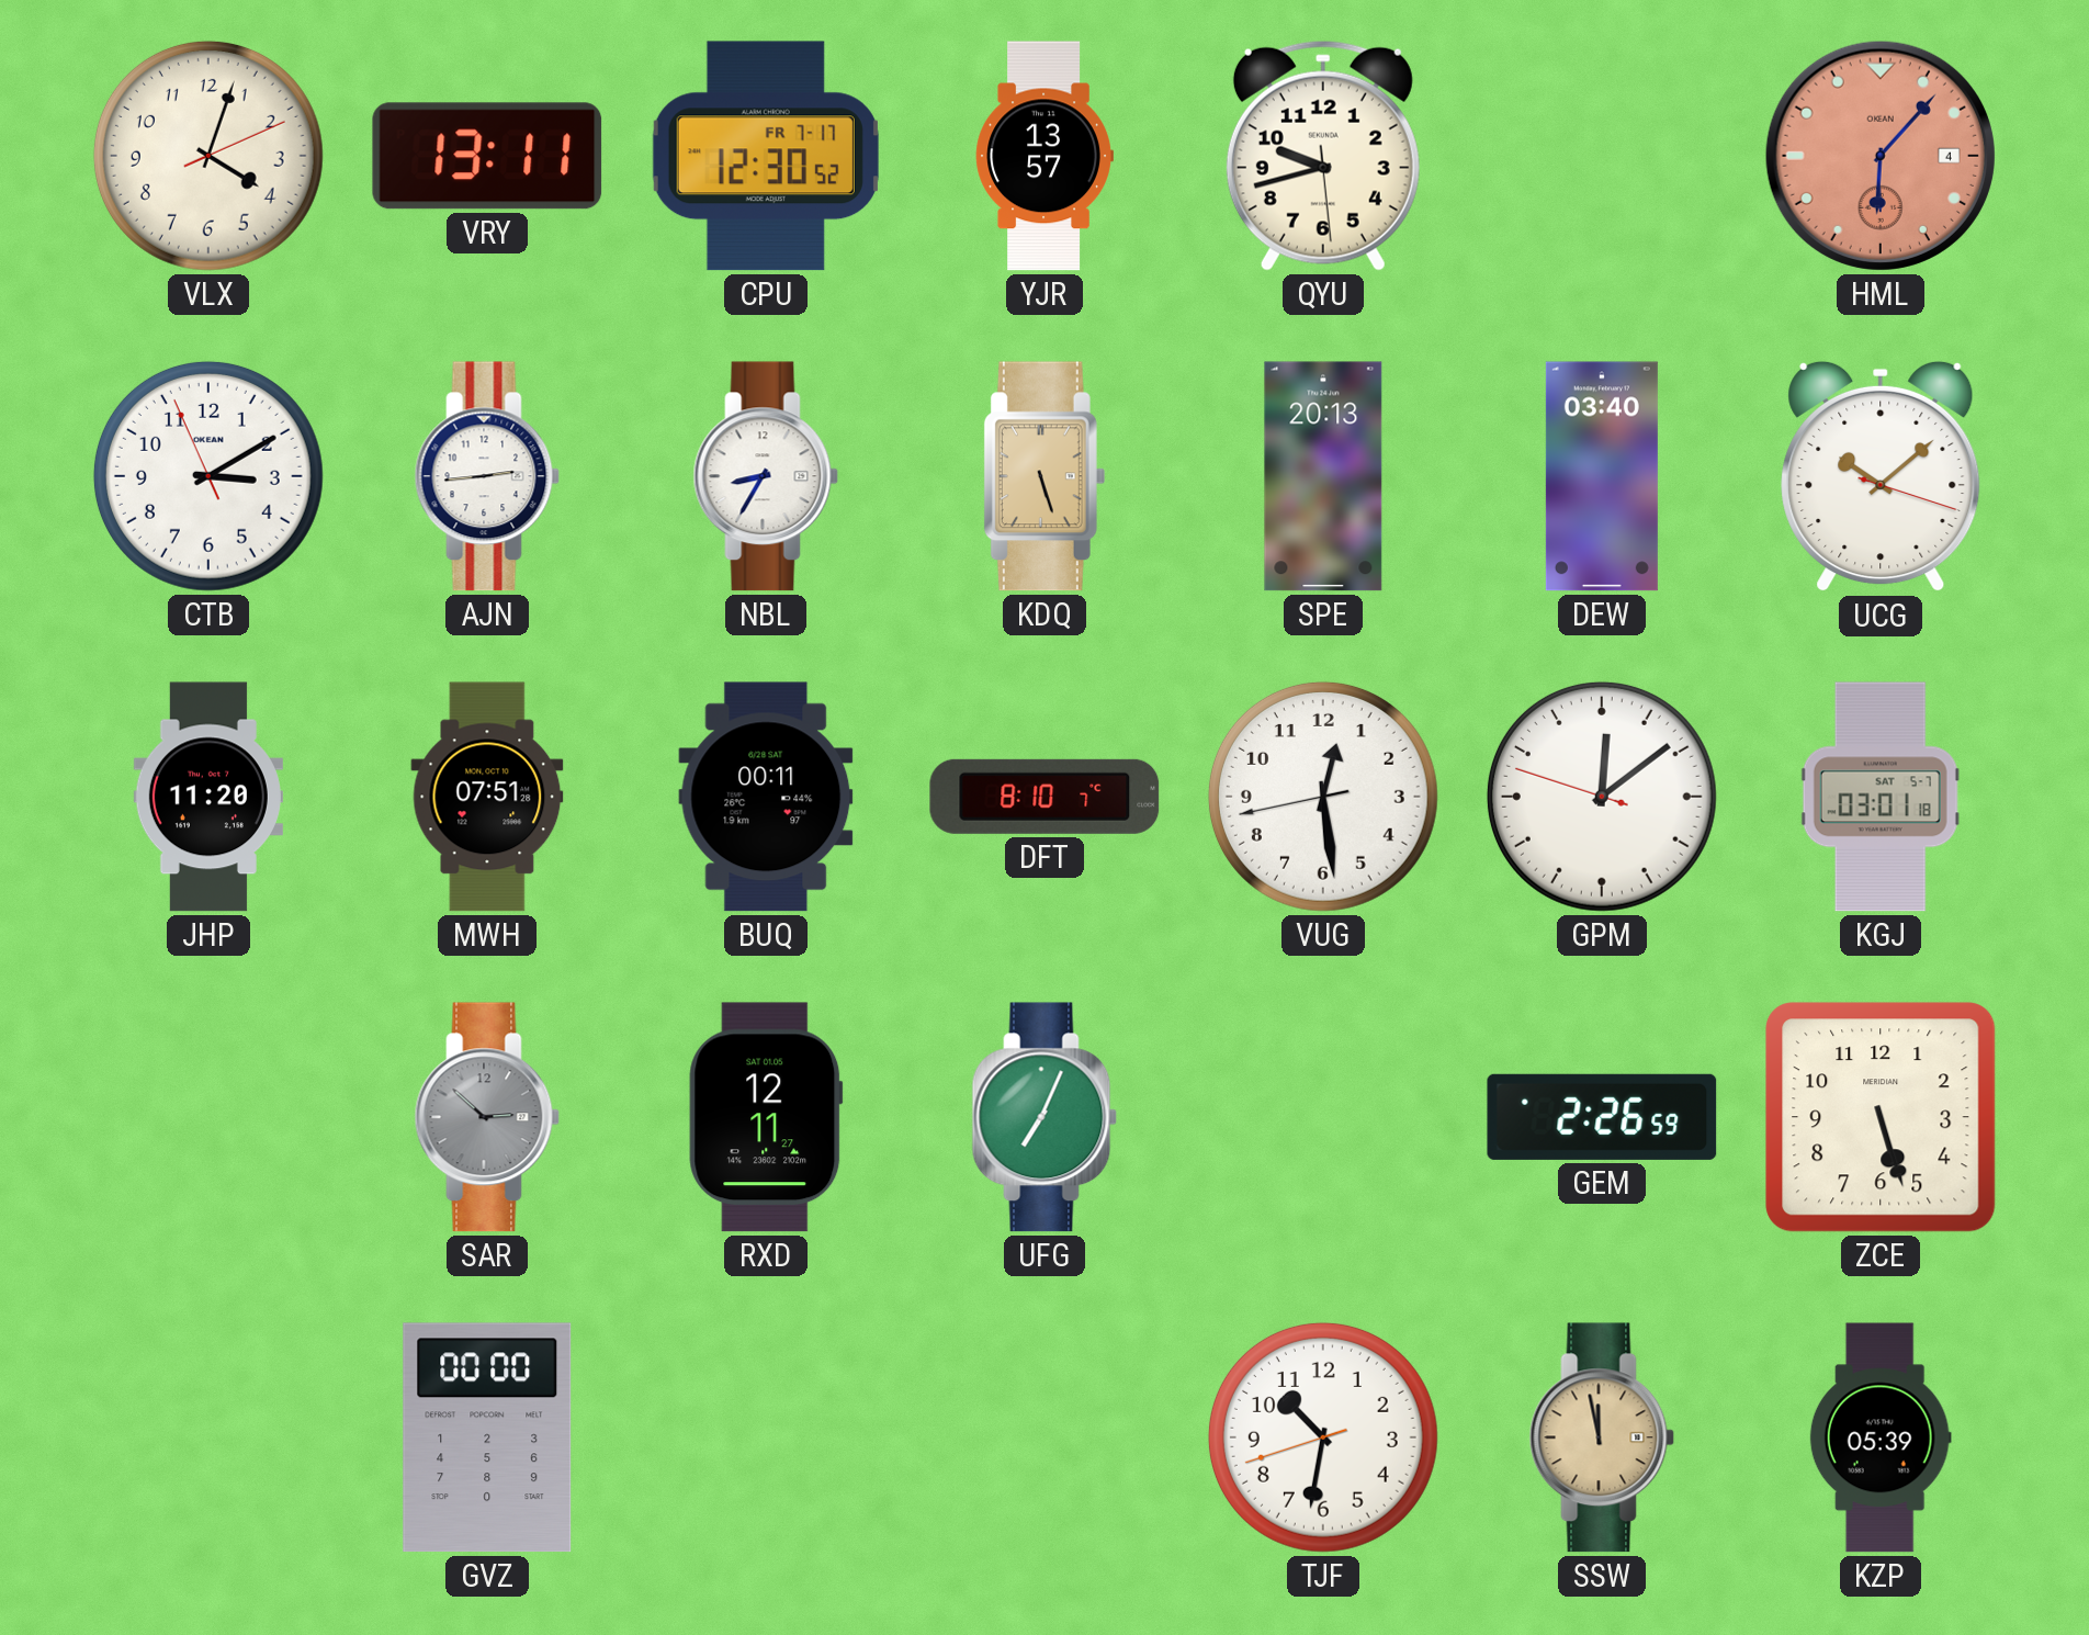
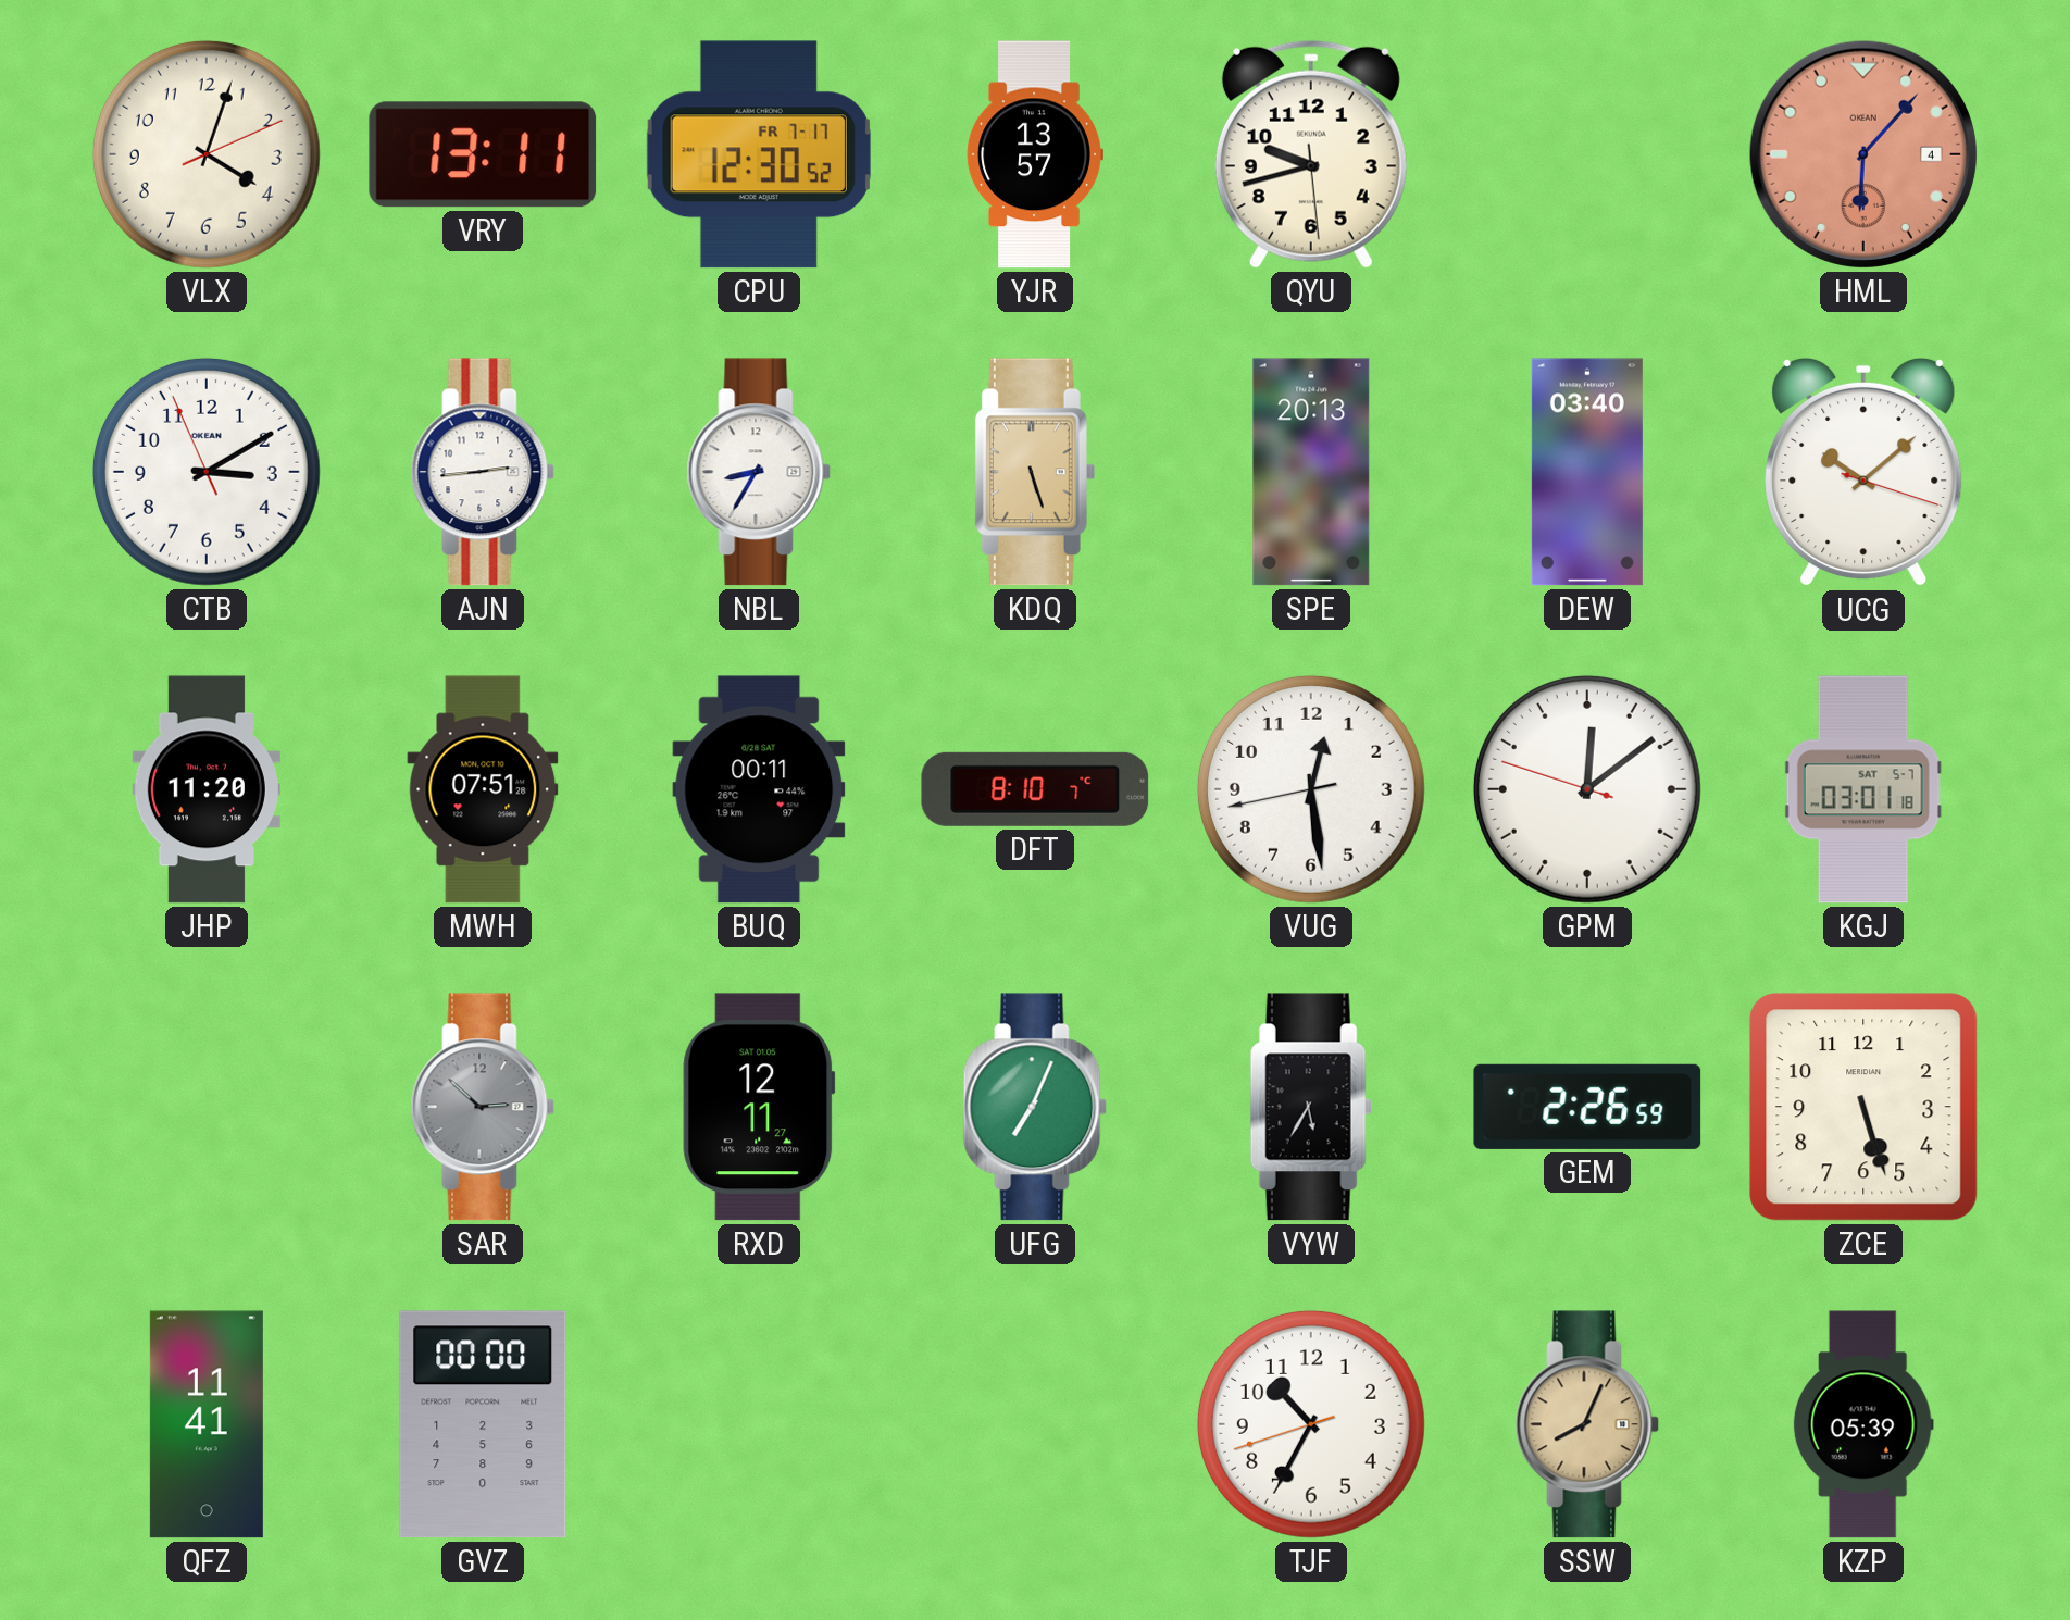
VYW: none -> 5:35
QFZ: none -> 11:41
TJF: 10:31 -> 10:34
SSW: 11:58 -> 8:04
